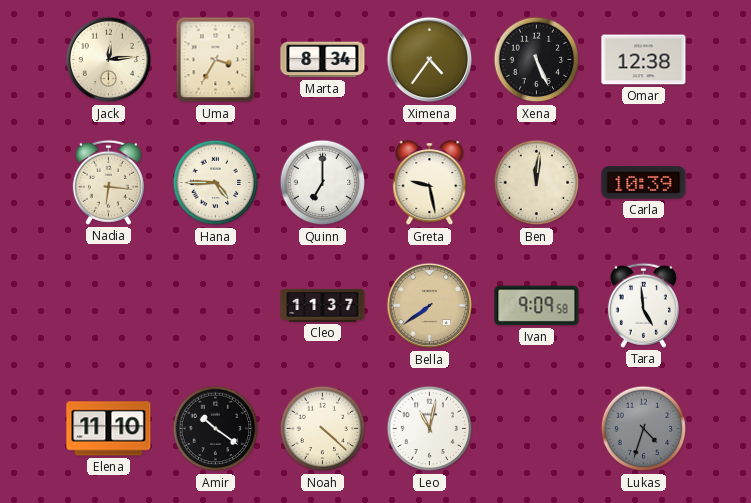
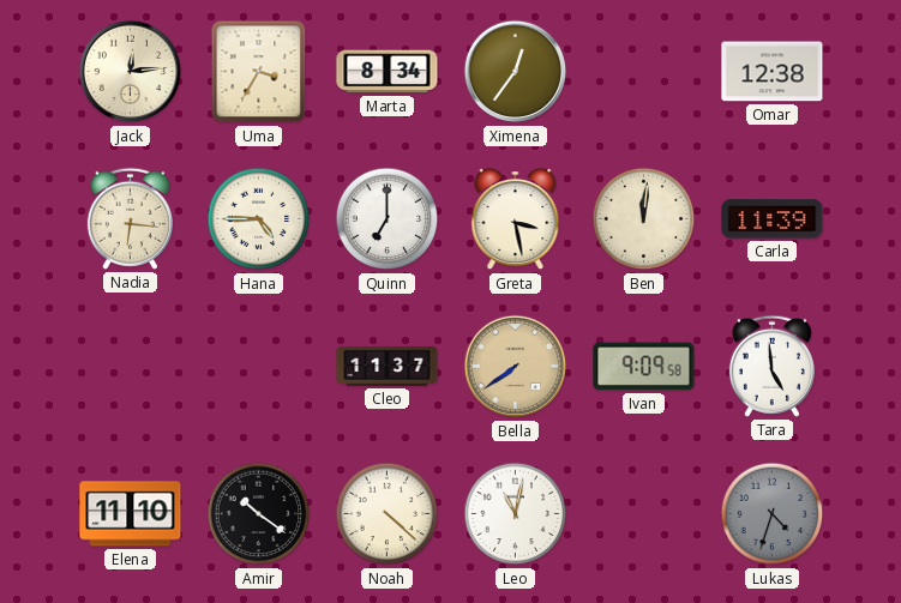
Ximena: 4:36 -> 12:36
Xena: 5:26 -> none
Greta: 9:28 -> 3:28
Carla: 10:39 -> 11:39
